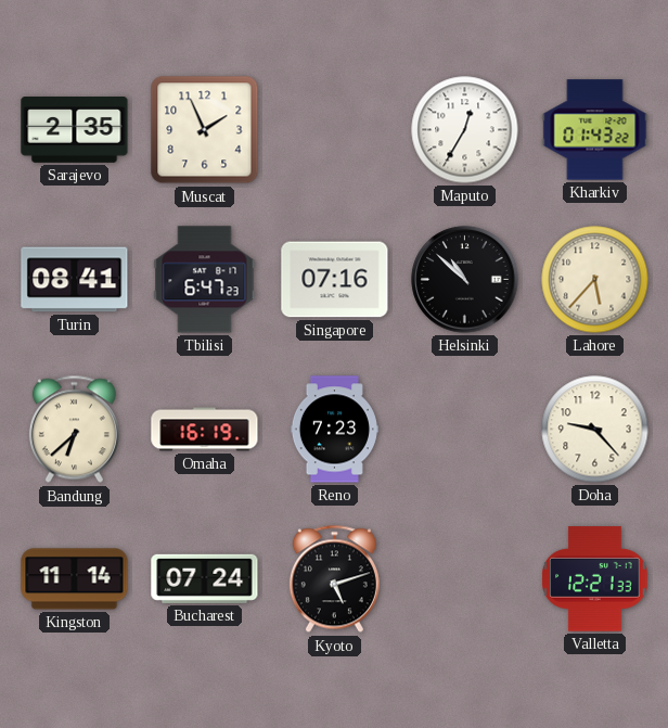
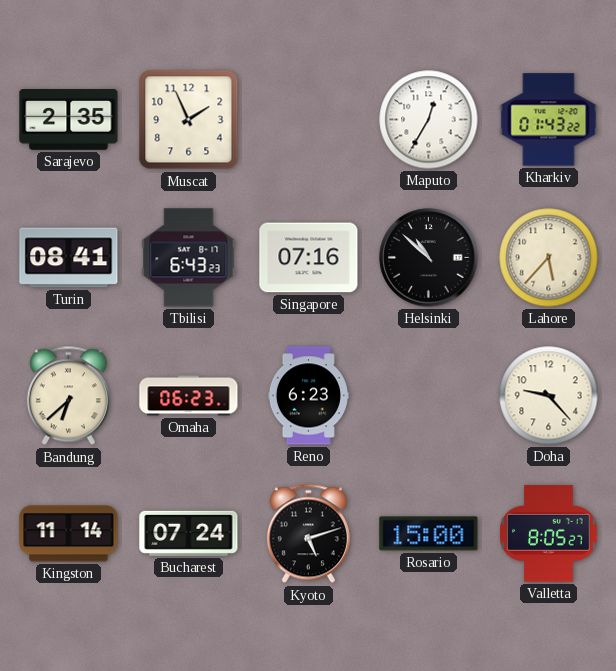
Tbilisi: 6:47 -> 6:43
Omaha: 16:19 -> 06:23
Reno: 7:23 -> 6:23
Rosario: none -> 15:00
Valletta: 12:21 -> 8:05
